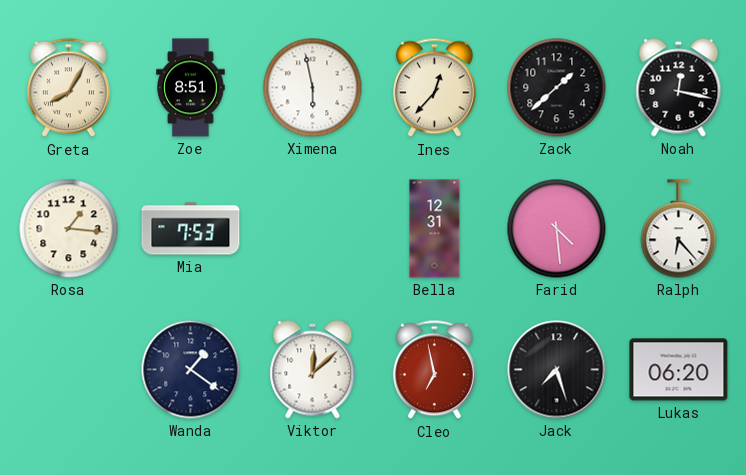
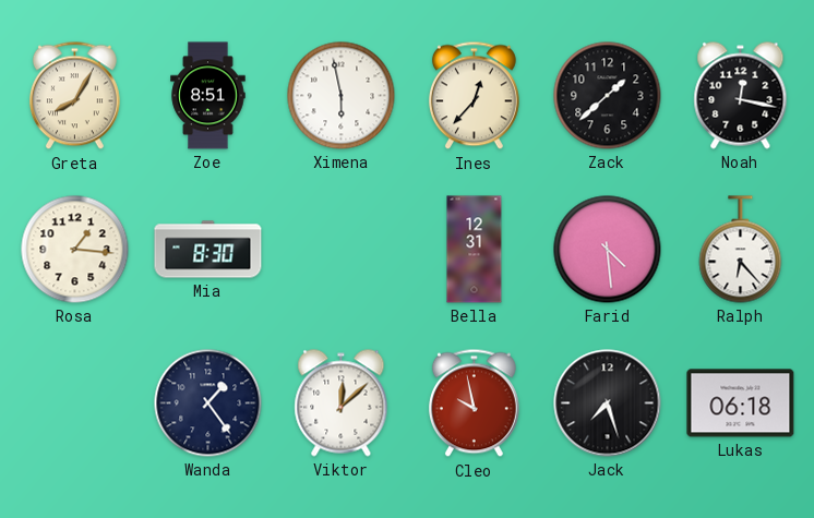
Mia: 7:53 -> 8:30
Wanda: 1:21 -> 1:24
Cleo: 6:58 -> 9:58
Lukas: 06:20 -> 06:18
